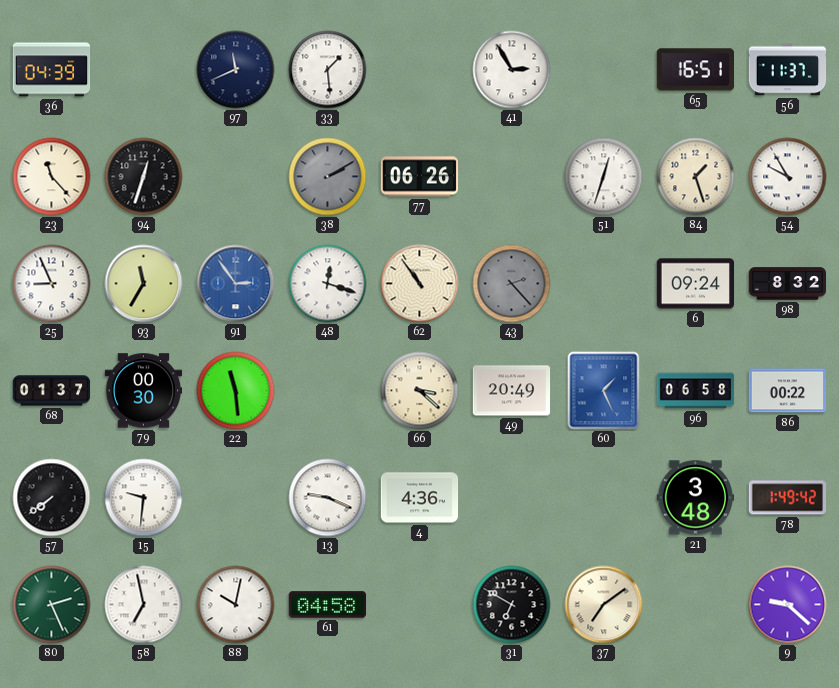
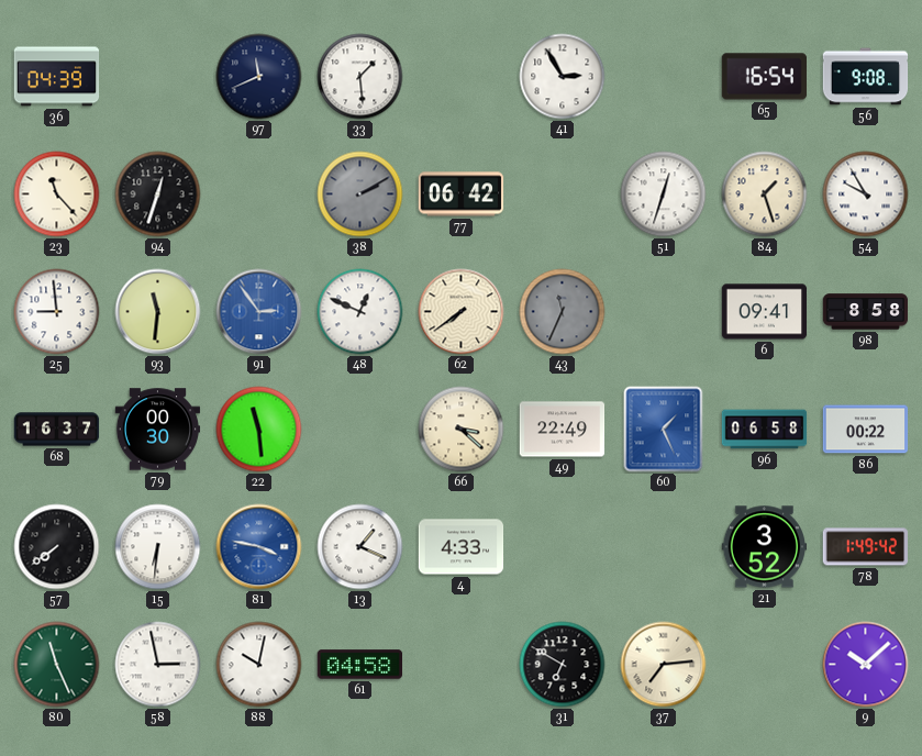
65: 16:51 -> 16:54
56: 11:37 -> 9:08
77: 06:26 -> 06:42
25: 8:56 -> 8:59
93: 11:35 -> 11:31
48: 12:18 -> 12:49
62: 10:54 -> 7:39
43: 2:23 -> 11:34
6: 09:24 -> 09:41
98: 8:32 -> 8:58
68: 01:37 -> 16:37
49: 20:49 -> 22:49
15: 9:31 -> 6:31
81: none -> 3:47
13: 9:19 -> 1:19
4: 4:36 -> 4:33
21: 3:48 -> 3:52
80: 2:26 -> 11:26
58: 6:58 -> 2:58
37: 7:09 -> 7:14
9: 9:22 -> 10:08
